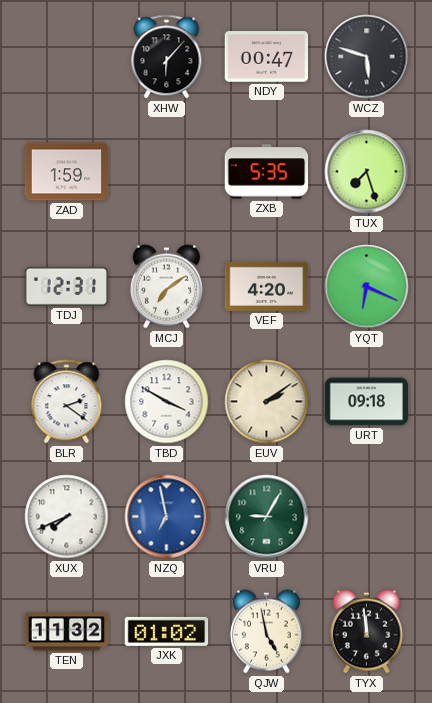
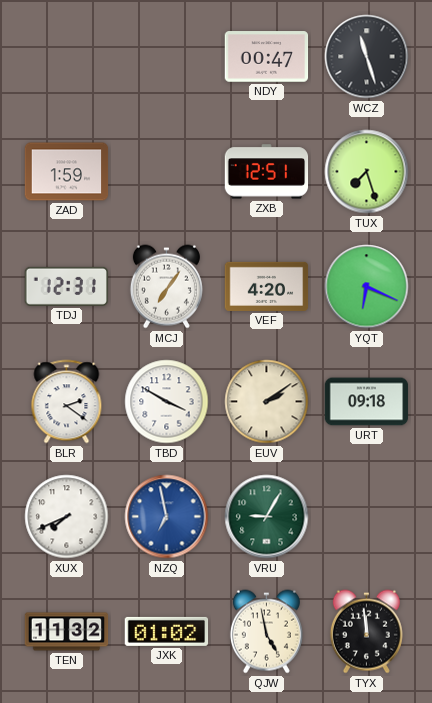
XHW: 6:07 -> none
WCZ: 5:48 -> 11:27
ZXB: 5:35 -> 12:51
MCJ: 7:09 -> 7:06
